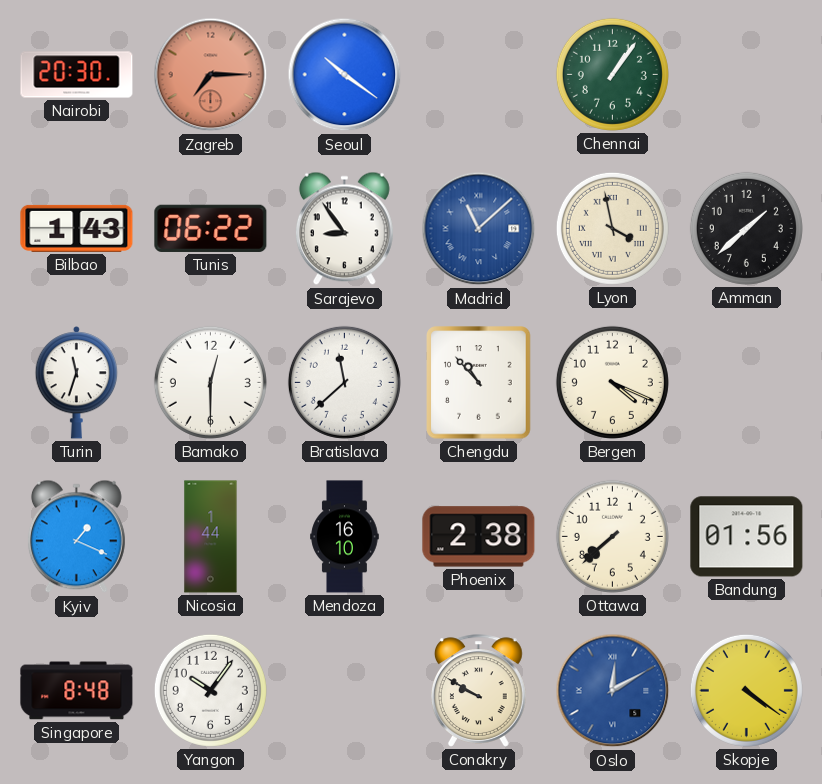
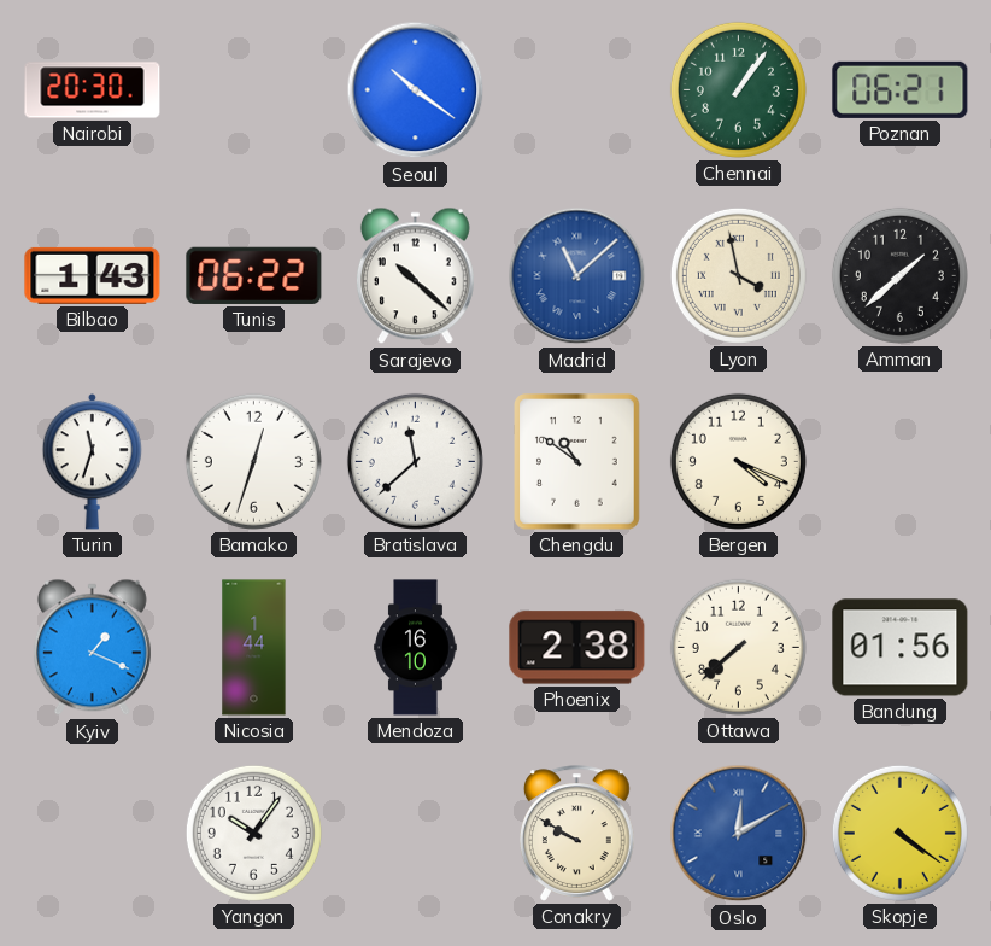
Zagreb: 7:15 -> none
Poznan: none -> 06:21
Sarajevo: 8:54 -> 10:22
Bamako: 12:30 -> 12:33
Chengdu: 10:53 -> 10:51
Singapore: 8:48 -> none
